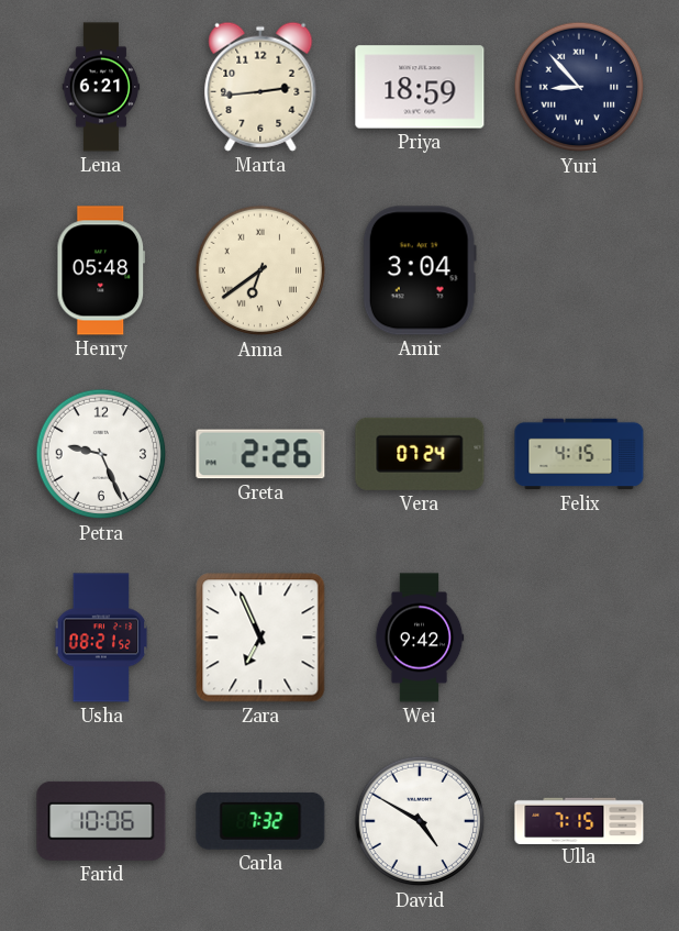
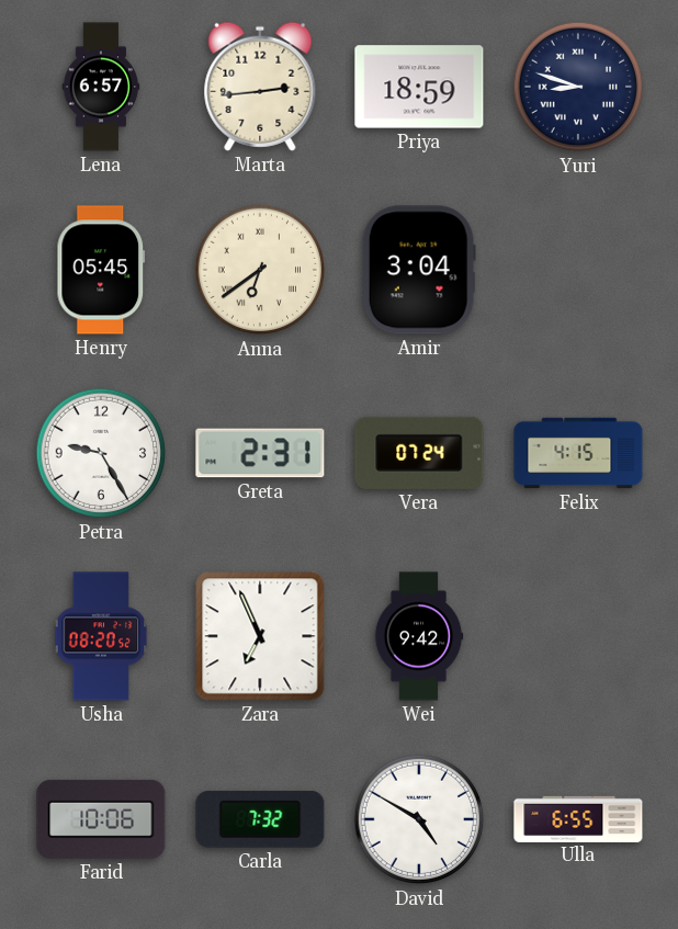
Lena: 6:21 -> 6:57
Yuri: 8:53 -> 8:48
Henry: 05:48 -> 05:45
Petra: 9:26 -> 9:25
Greta: 2:26 -> 2:31
Usha: 08:21 -> 08:20
Ulla: 7:15 -> 6:55
